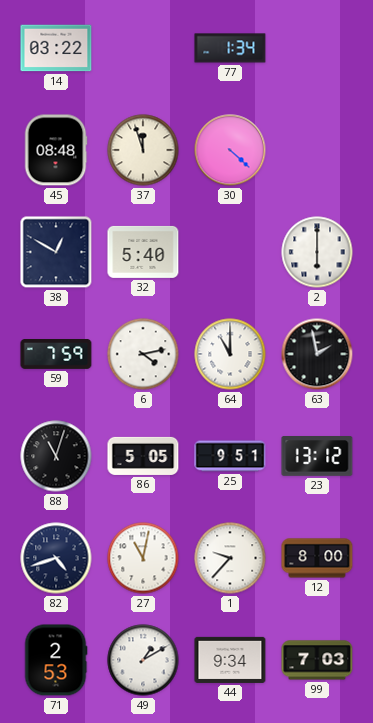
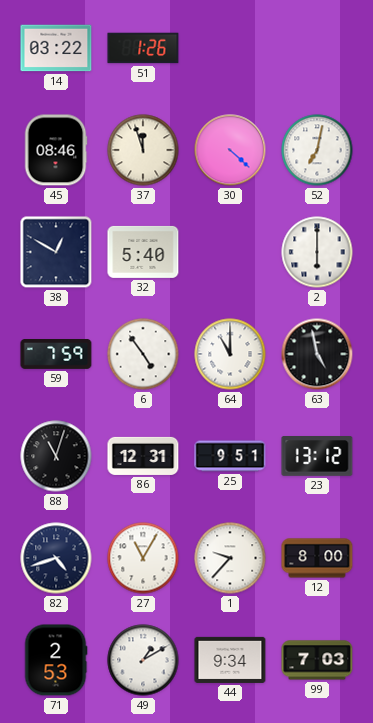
51: none -> 1:26
77: 1:34 -> none
45: 08:48 -> 08:46
52: none -> 7:02
6: 4:13 -> 4:54
63: 1:58 -> 4:58
86: 5:05 -> 12:31
27: 11:02 -> 11:05
